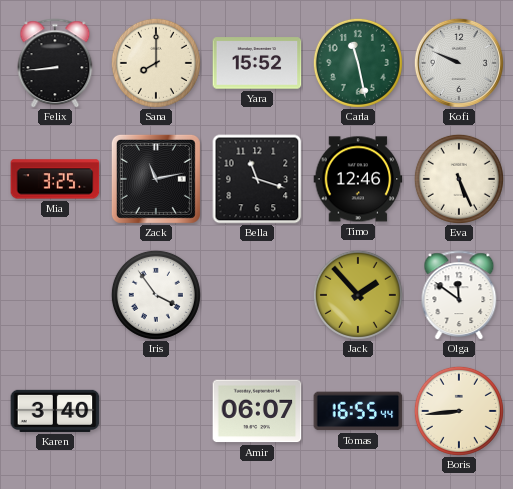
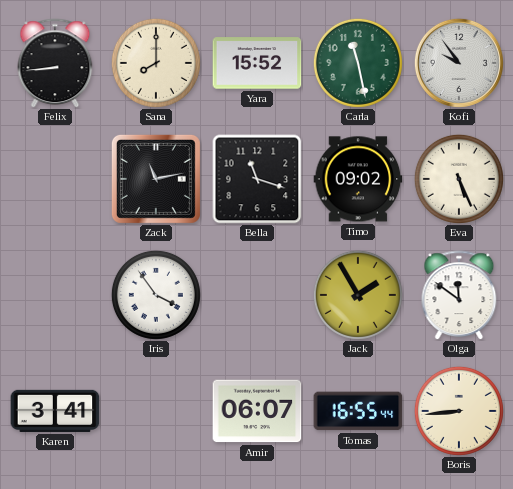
Kofi: 9:49 -> 9:54
Mia: 3:25 -> none
Timo: 12:46 -> 09:02
Jack: 1:53 -> 1:55
Karen: 3:40 -> 3:41
